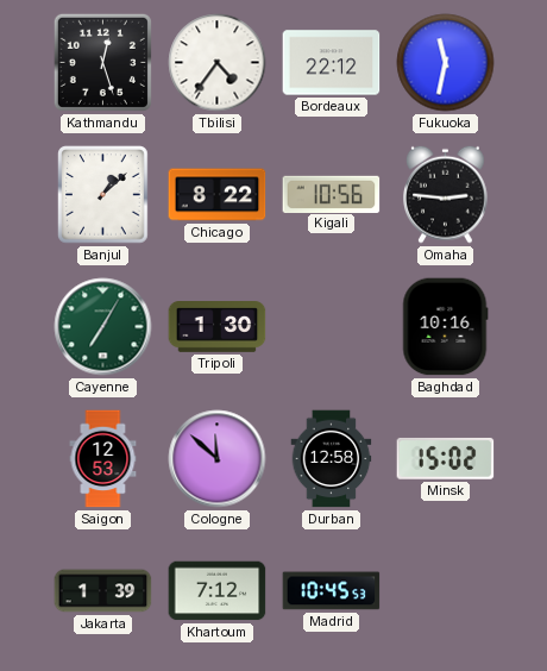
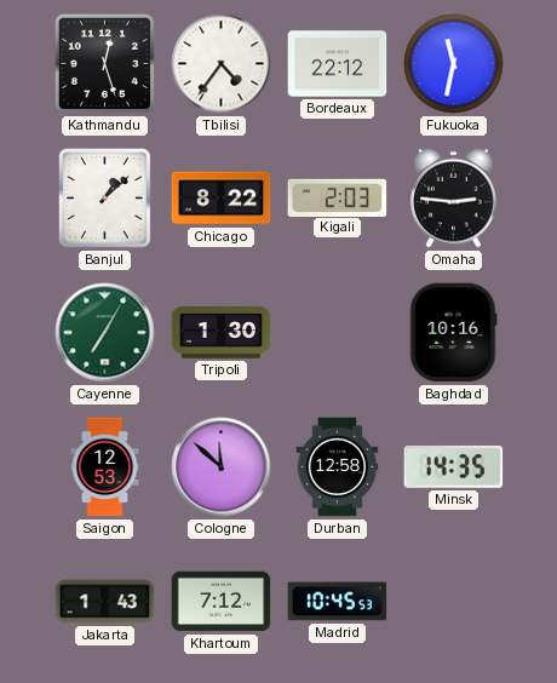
Kigali: 10:56 -> 2:03
Minsk: 15:02 -> 14:35
Jakarta: 1:39 -> 1:43
